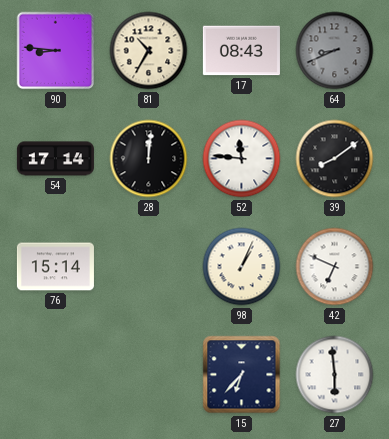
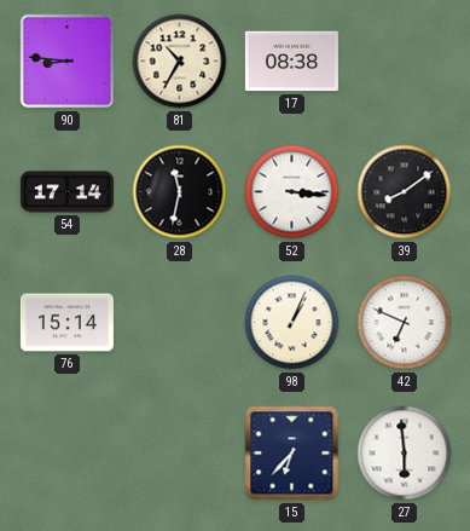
17: 08:43 -> 08:38
64: 8:41 -> none
28: 12:01 -> 11:32
52: 11:46 -> 3:16
